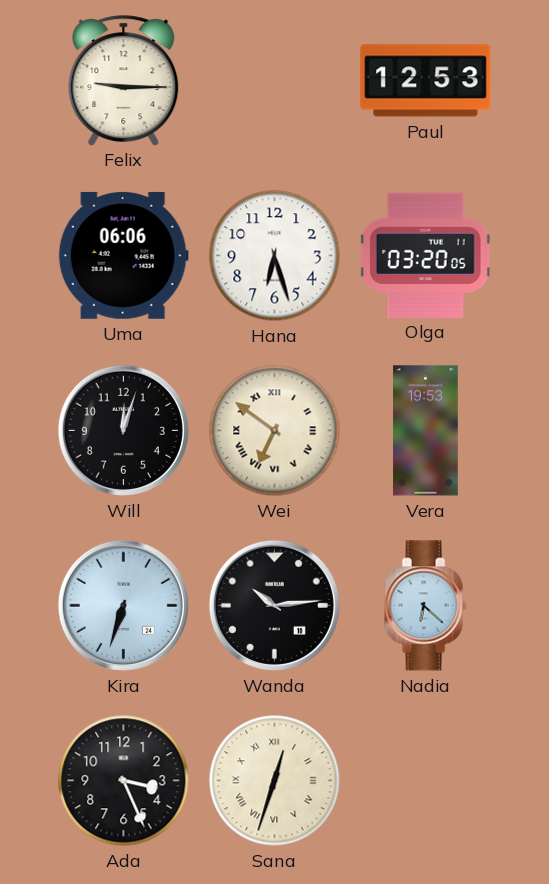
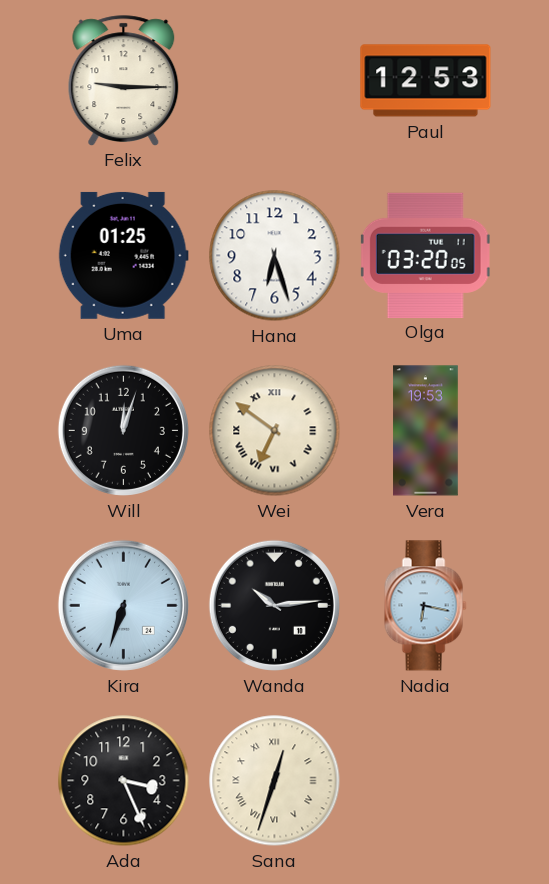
Uma: 06:06 -> 01:25
Nadia: 6:22 -> 6:17
